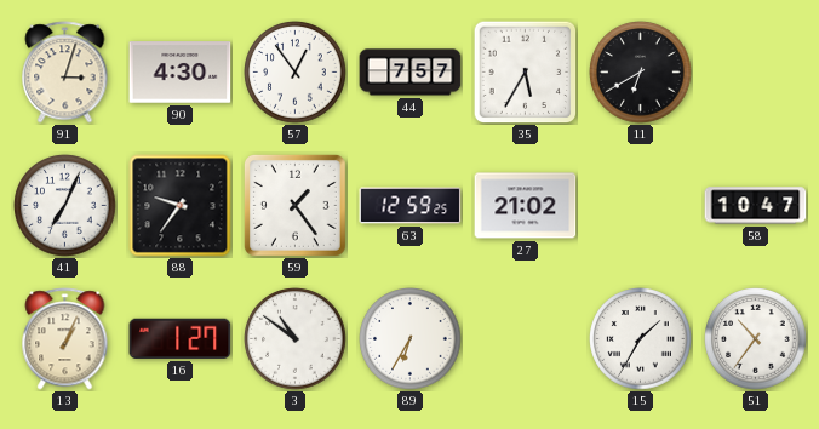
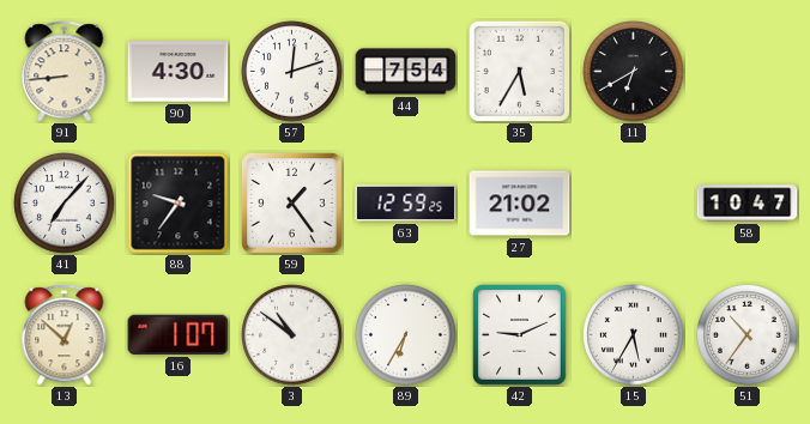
91: 3:03 -> 8:44
57: 12:54 -> 12:12
44: 7:57 -> 7:54
41: 7:04 -> 7:07
13: 1:04 -> 12:52
16: 1:27 -> 1:07
42: none -> 9:11
15: 1:35 -> 5:35
